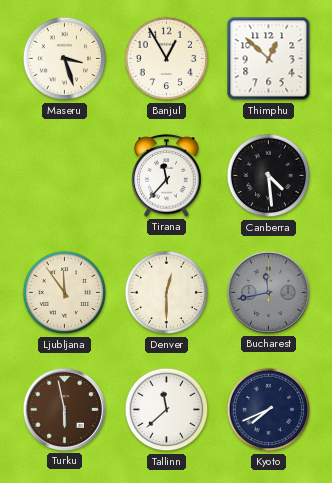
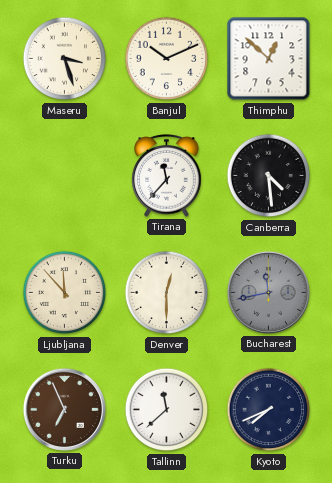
Banjul: 12:55 -> 10:11
Ljubljana: 11:54 -> 11:53
Turku: 5:58 -> 6:56
